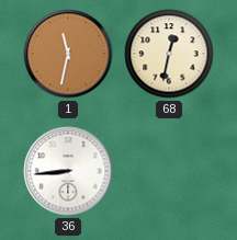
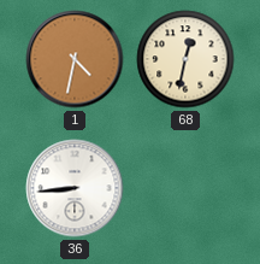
1: 11:32 -> 4:32
